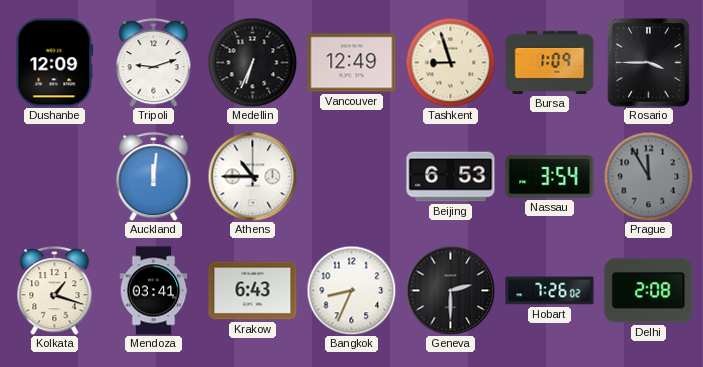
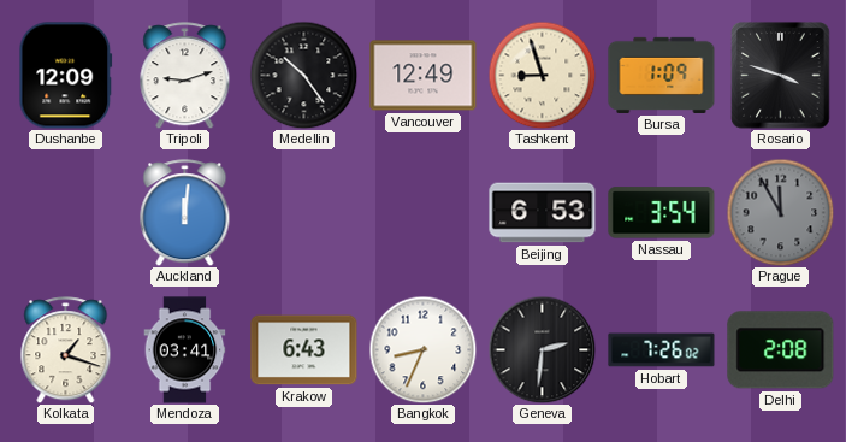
Medellin: 6:34 -> 10:24
Rosario: 3:45 -> 3:48
Athens: 10:45 -> none
Geneva: 2:30 -> 2:31
